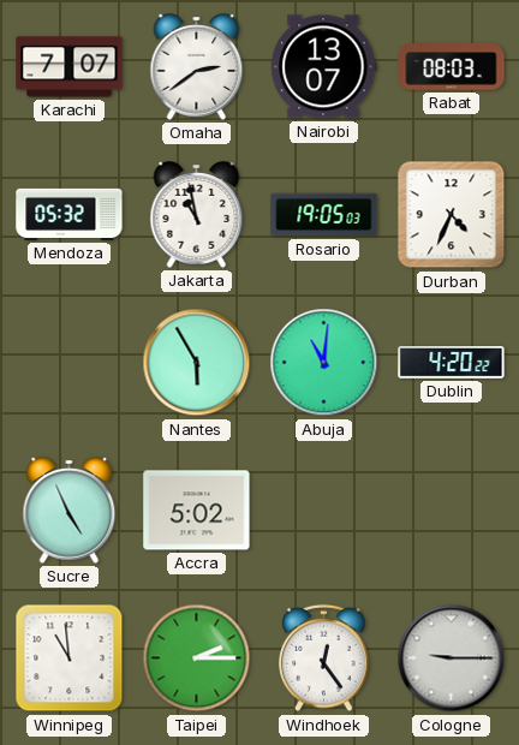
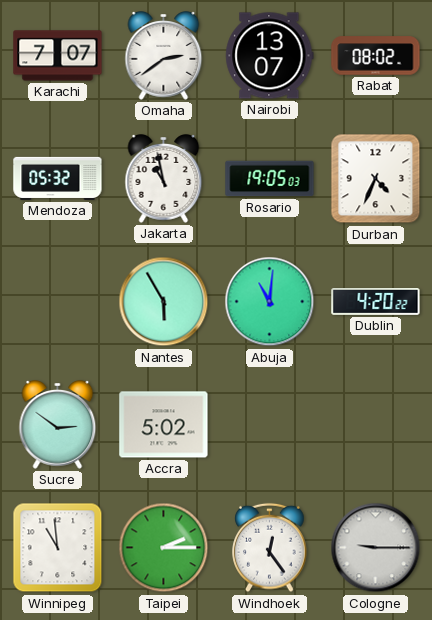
Rabat: 08:03 -> 08:02
Sucre: 4:56 -> 2:51
